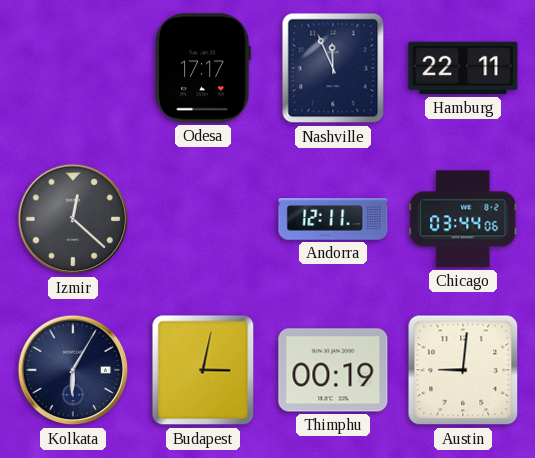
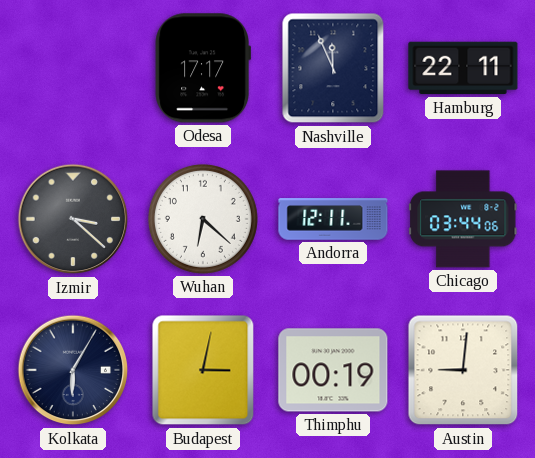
Izmir: 12:22 -> 3:22
Wuhan: none -> 6:22
